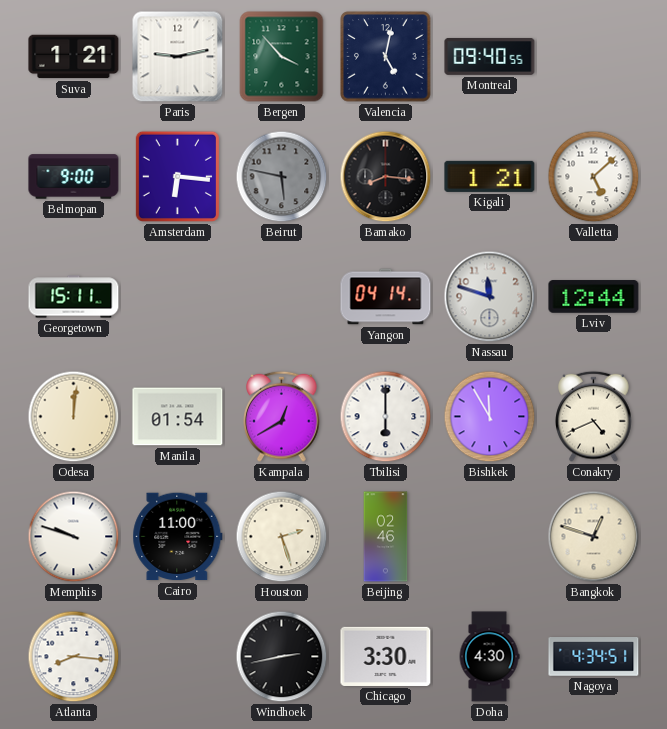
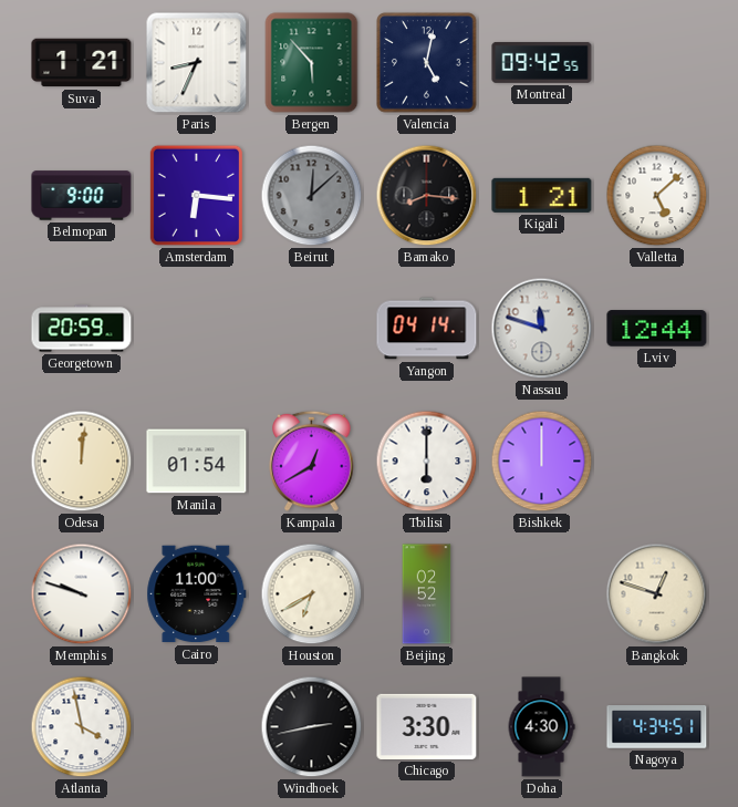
Paris: 9:13 -> 8:34
Bergen: 3:53 -> 5:53
Montreal: 09:40 -> 09:42
Beirut: 5:47 -> 12:08
Georgetown: 15:11 -> 20:59
Bishkek: 11:55 -> 12:00
Conakry: 4:41 -> none
Houston: 2:27 -> 6:40
Beijing: 02:46 -> 02:52
Atlanta: 8:16 -> 3:58
